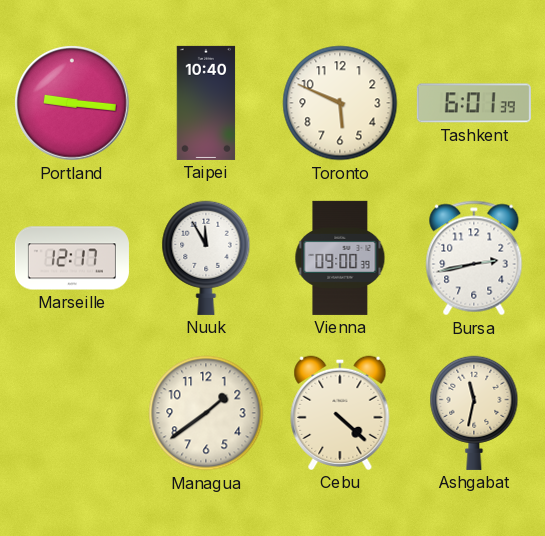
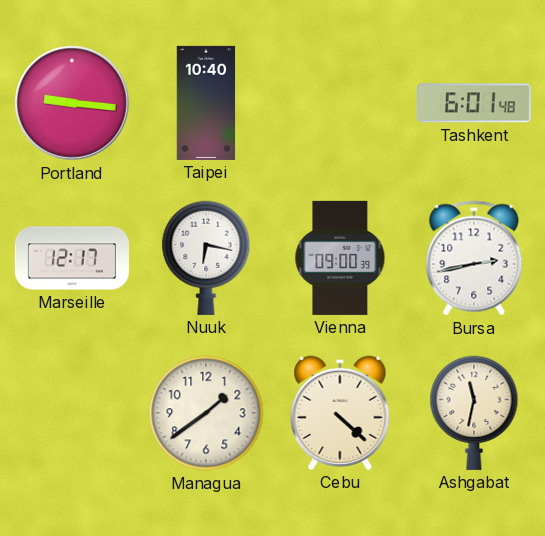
Toronto: 5:49 -> none
Tashkent: 6:01:39 -> 6:01:48
Nuuk: 11:55 -> 6:17
